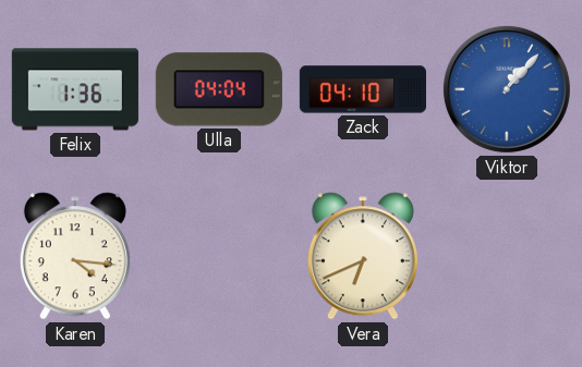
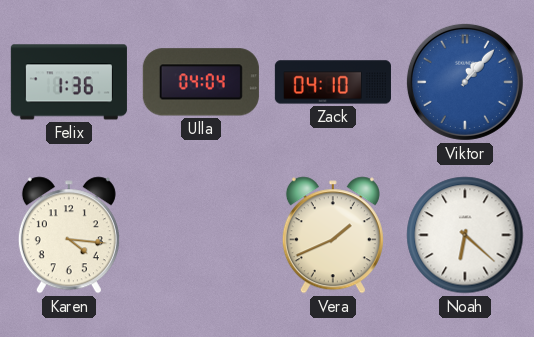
Vera: 6:41 -> 1:41
Noah: none -> 6:22
